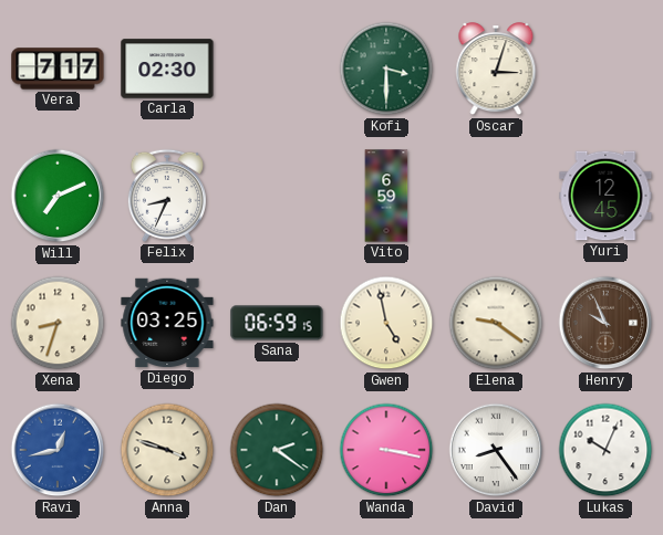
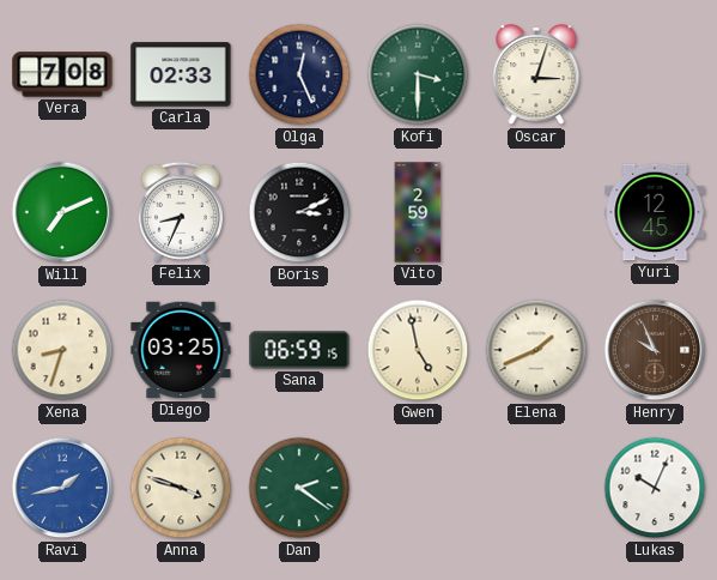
Vera: 7:17 -> 7:08
Carla: 02:30 -> 02:33
Olga: none -> 12:26
Boris: none -> 3:11
Vito: 6:59 -> 2:59
Elena: 9:21 -> 1:41
Ravi: 12:43 -> 1:43
Wanda: 3:17 -> none
David: 8:24 -> none
